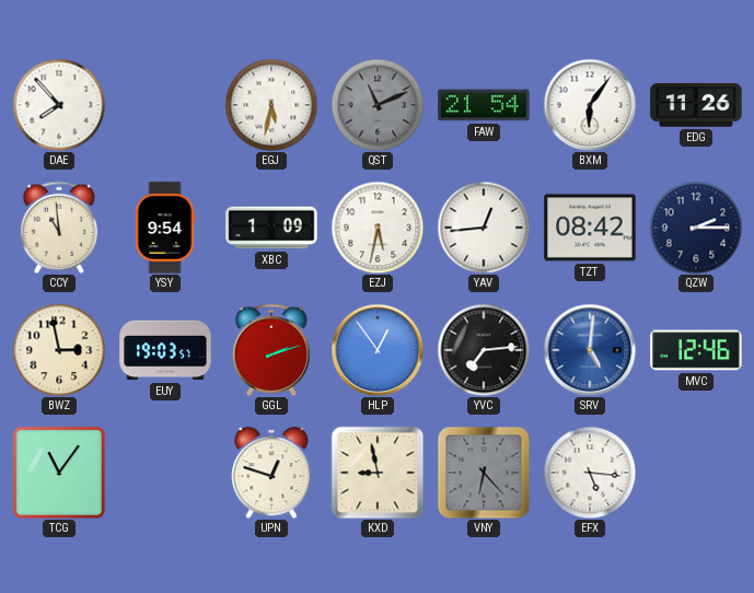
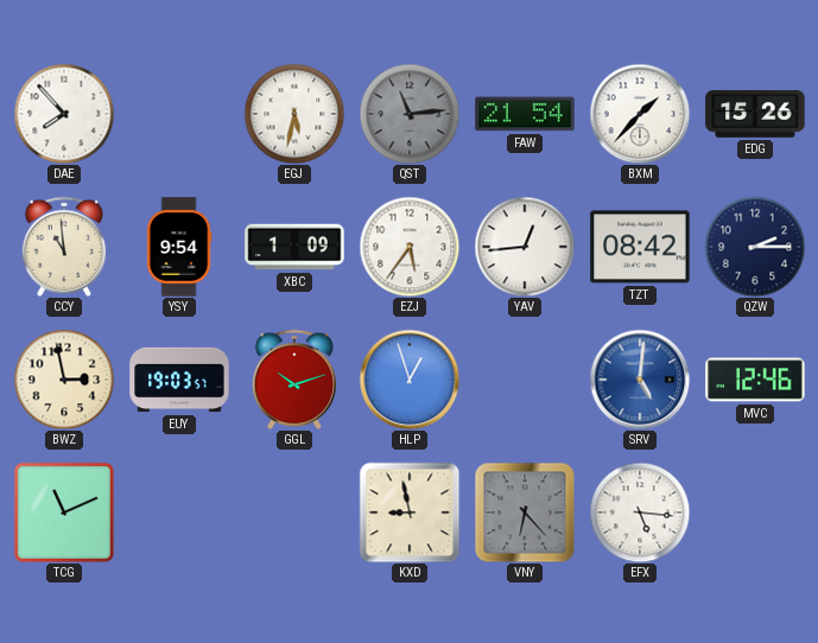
QST: 11:11 -> 11:14
BXM: 6:06 -> 1:37
EDG: 11:26 -> 15:26
EZJ: 5:32 -> 5:36
GGL: 2:12 -> 10:12
HLP: 12:54 -> 12:57
YVC: 7:14 -> none
TCG: 11:06 -> 11:11
UPN: 12:48 -> none
